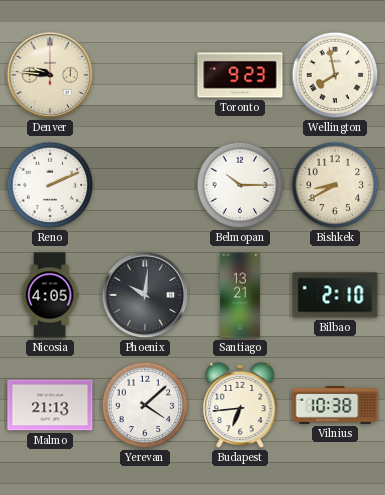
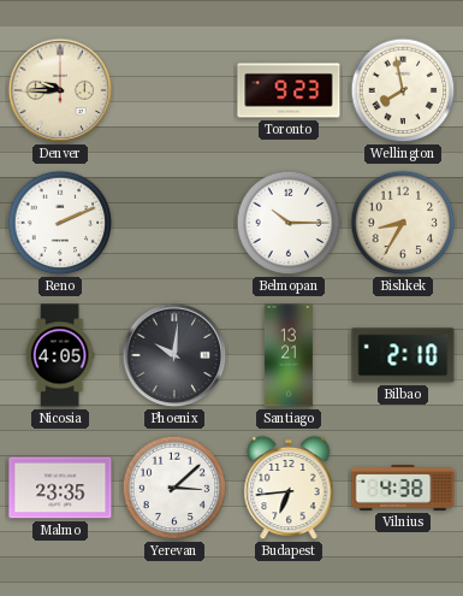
Denver: 9:46 -> 9:45
Bishkek: 8:40 -> 8:35
Malmo: 21:13 -> 23:35
Yerevan: 4:08 -> 3:08
Vilnius: 10:38 -> 4:38
